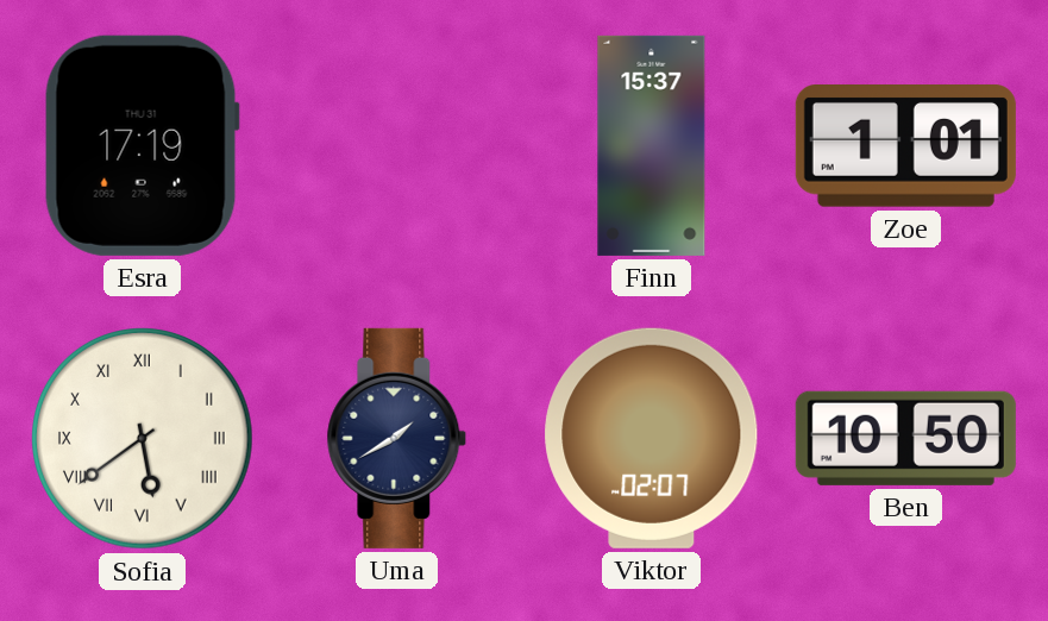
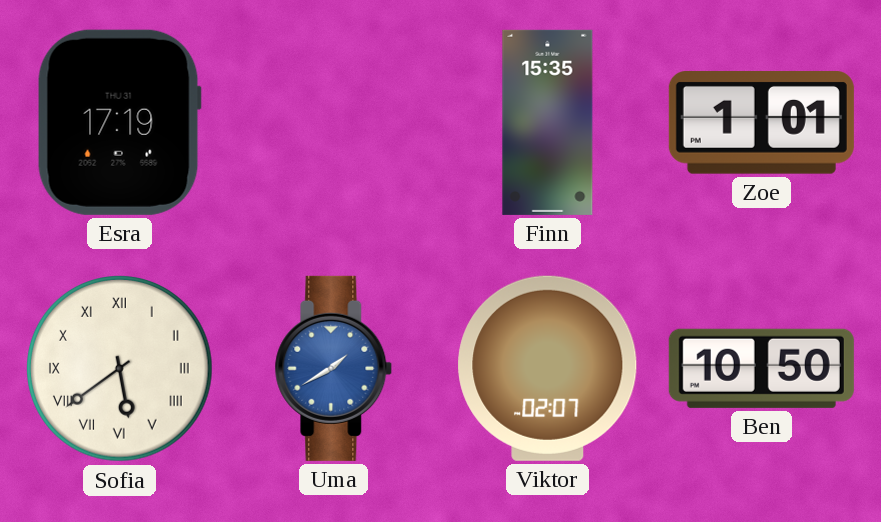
Finn: 15:37 -> 15:35
Uma dial: navy -> blue
